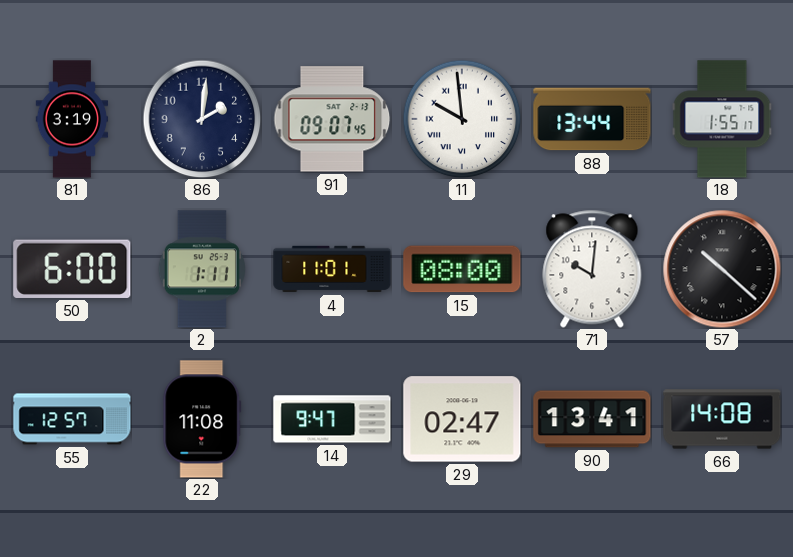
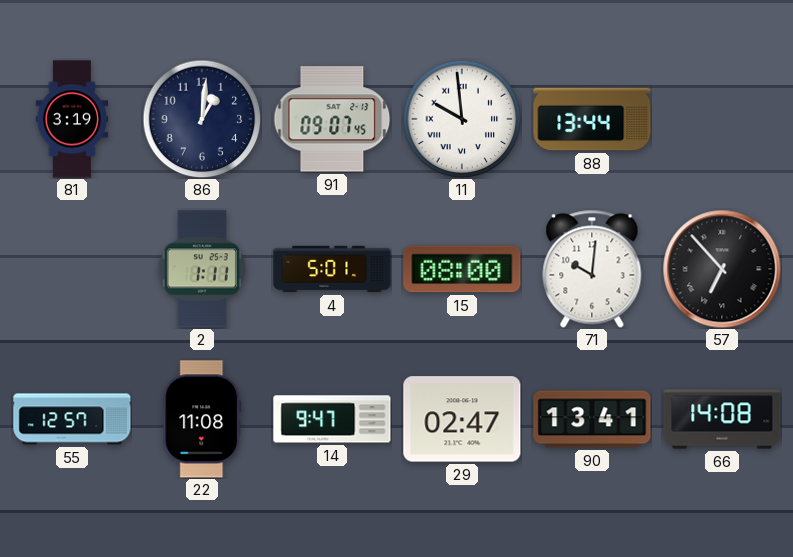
86: 2:01 -> 1:01
18: 1:55 -> none
50: 6:00 -> none
4: 11:01 -> 5:01
57: 10:22 -> 6:53
